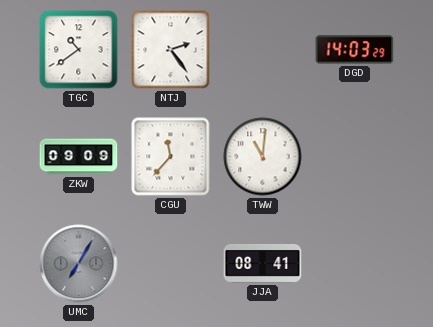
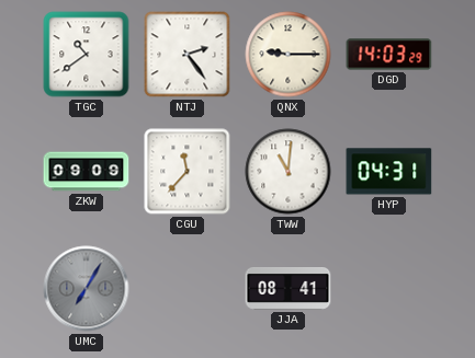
QNX: none -> 9:15
HYP: none -> 04:31
